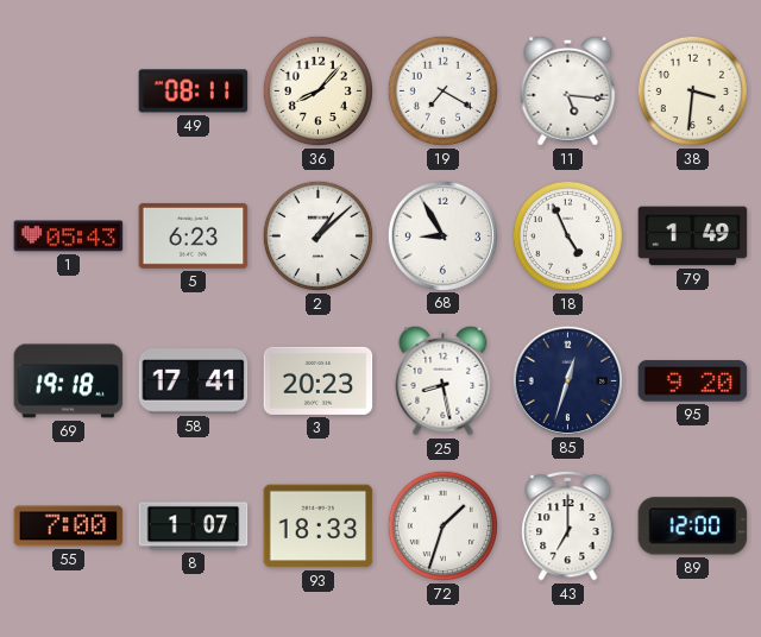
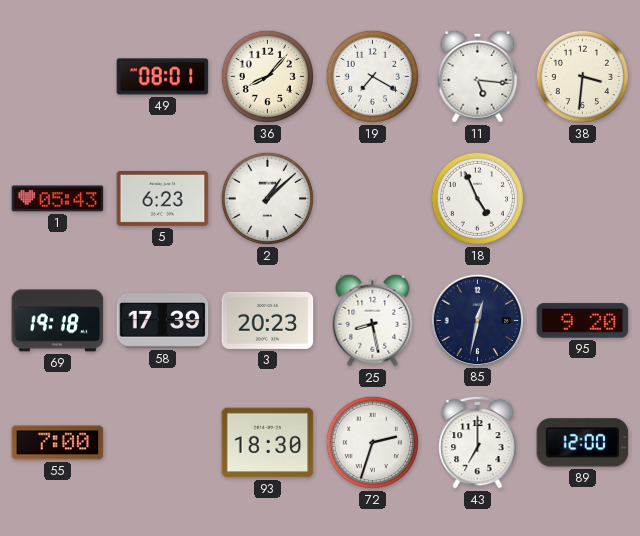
49: 08:11 -> 08:01
68: 8:55 -> none
79: 1:49 -> none
58: 17:41 -> 17:39
85: 12:33 -> 12:32
8: 1:07 -> none
93: 18:33 -> 18:30
72: 1:33 -> 2:33
